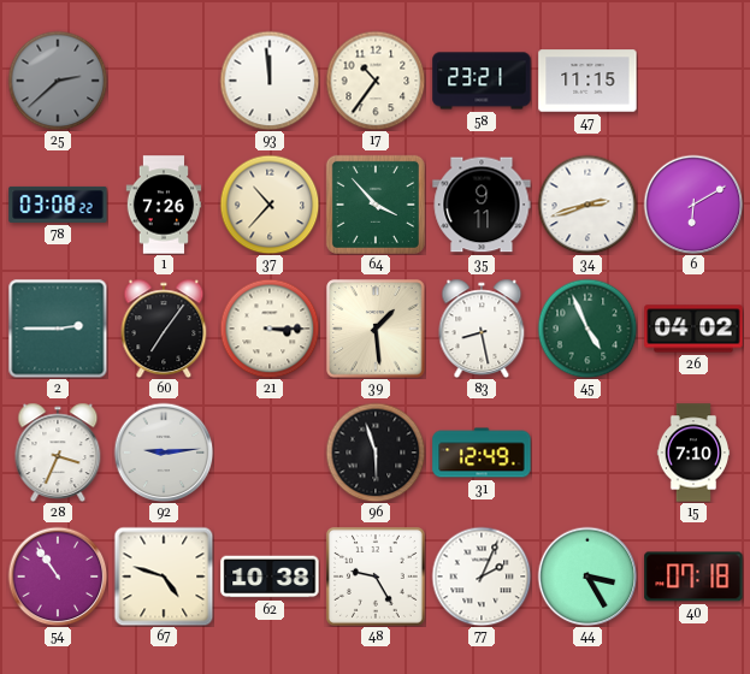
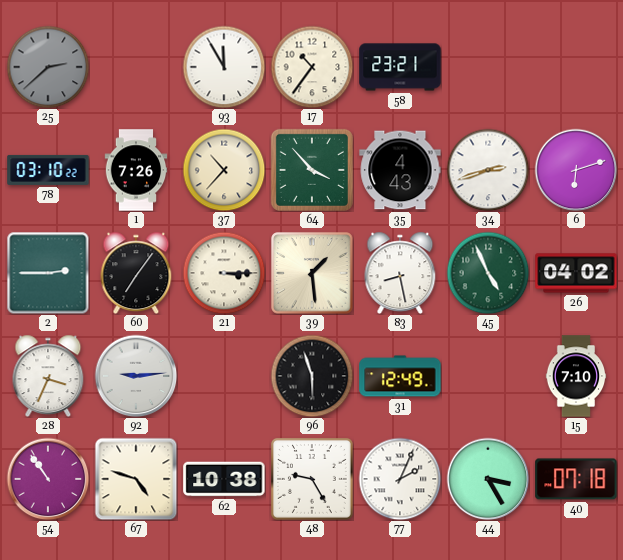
93: 11:59 -> 11:55
47: 11:15 -> none
78: 03:08 -> 03:10
35: 9:11 -> 4:43
6: 6:10 -> 6:12
